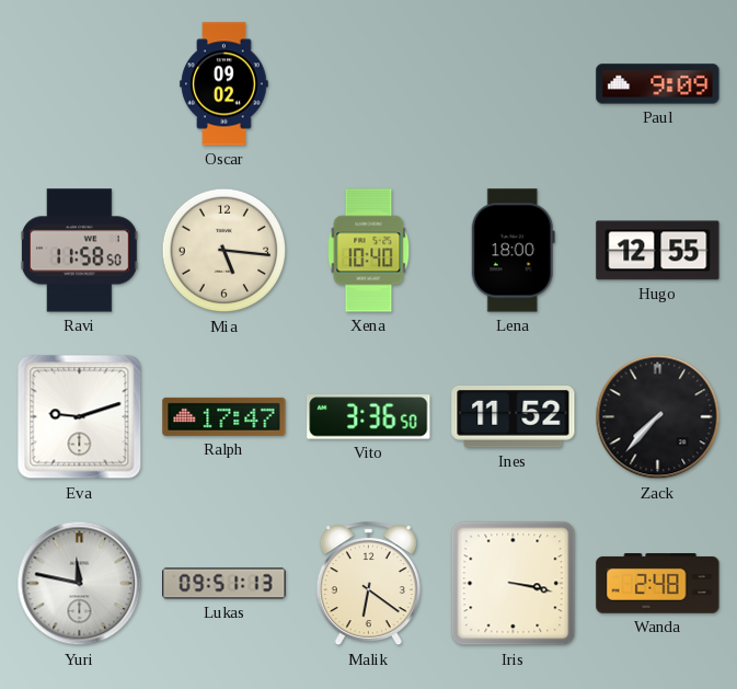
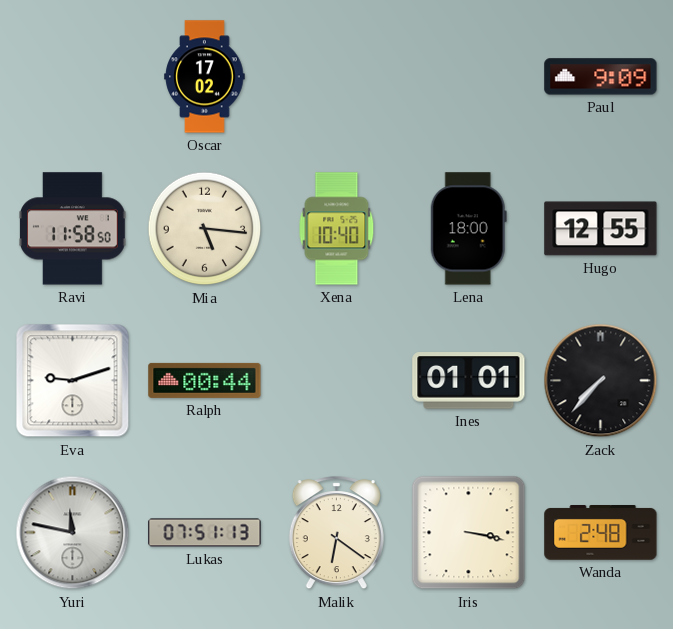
Oscar: 09:02 -> 17:02
Ralph: 17:47 -> 00:44
Vito: 3:36 -> none
Ines: 11:52 -> 01:01
Lukas: 09:51 -> 07:51
